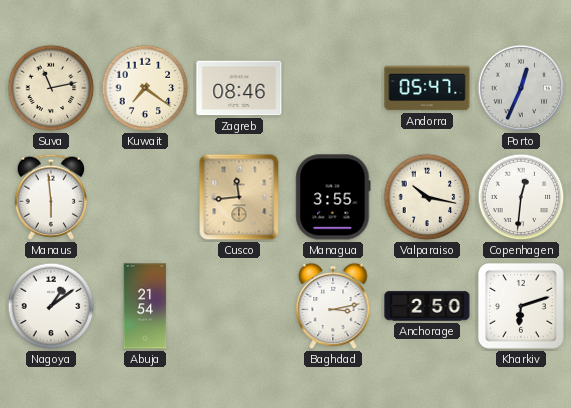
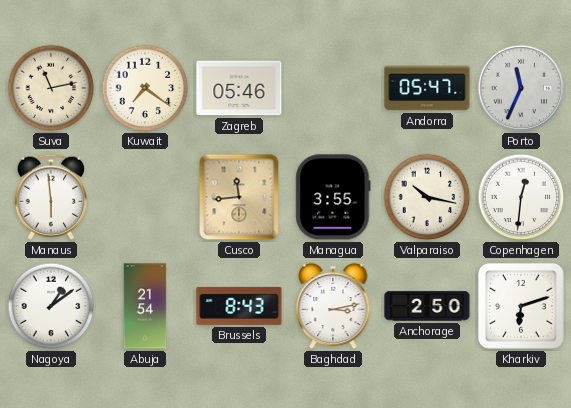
Zagreb: 08:46 -> 05:46
Porto: 12:34 -> 11:34
Brussels: none -> 8:43
